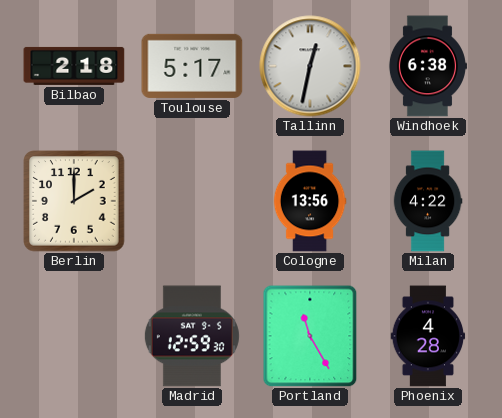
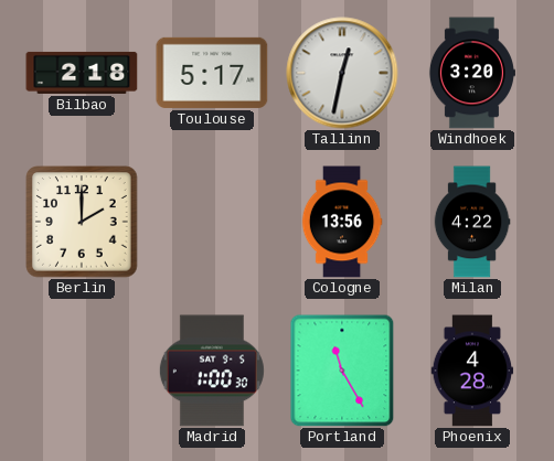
Windhoek: 6:38 -> 3:20
Madrid: 12:59 -> 1:00
